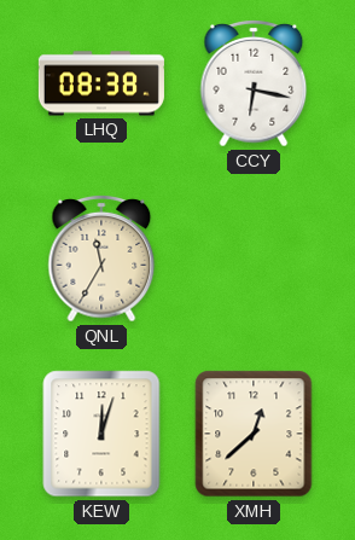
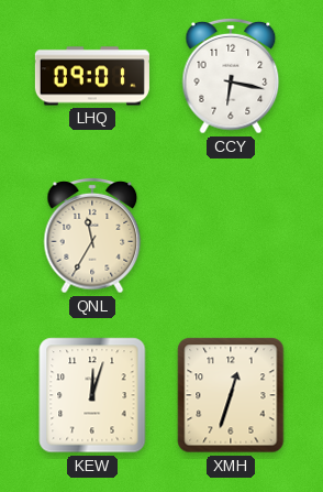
LHQ: 08:38 -> 09:01
XMH: 12:38 -> 12:33
